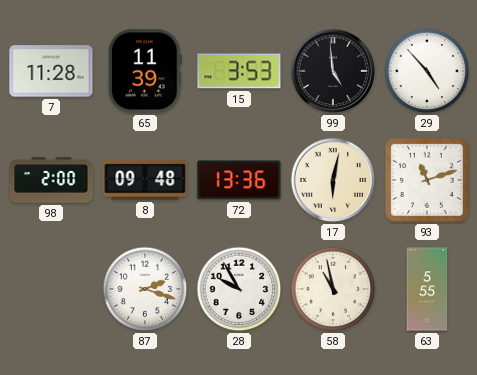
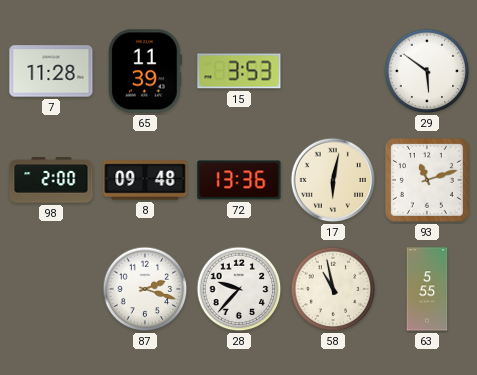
99: 4:59 -> none
29: 4:53 -> 5:51
28: 9:55 -> 9:37
